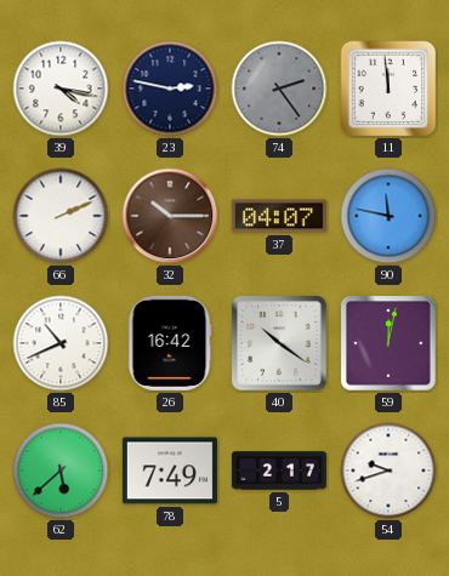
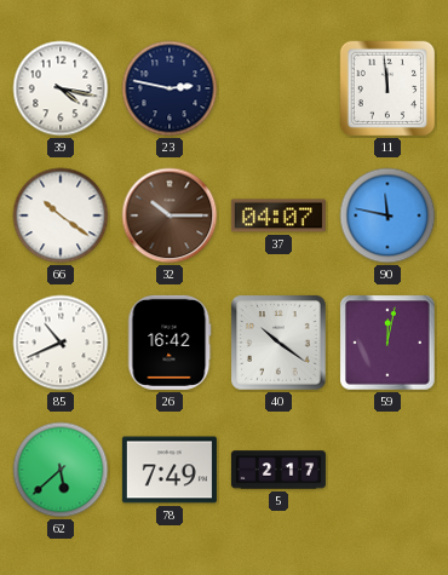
74: 2:24 -> none
66: 2:11 -> 10:21
54: 9:42 -> none
